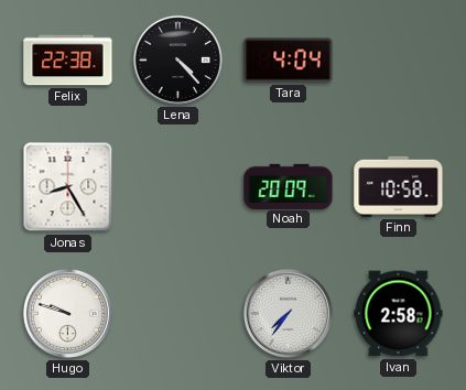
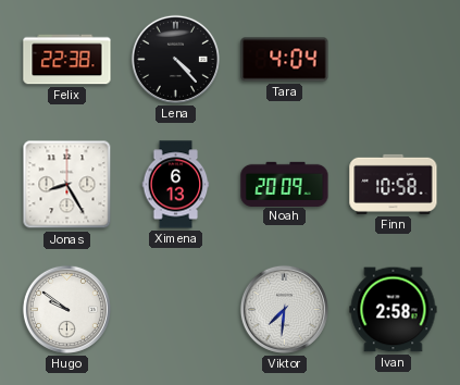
Ximena: none -> 6:13
Hugo: 9:48 -> 9:51
Viktor: 7:36 -> 7:31
